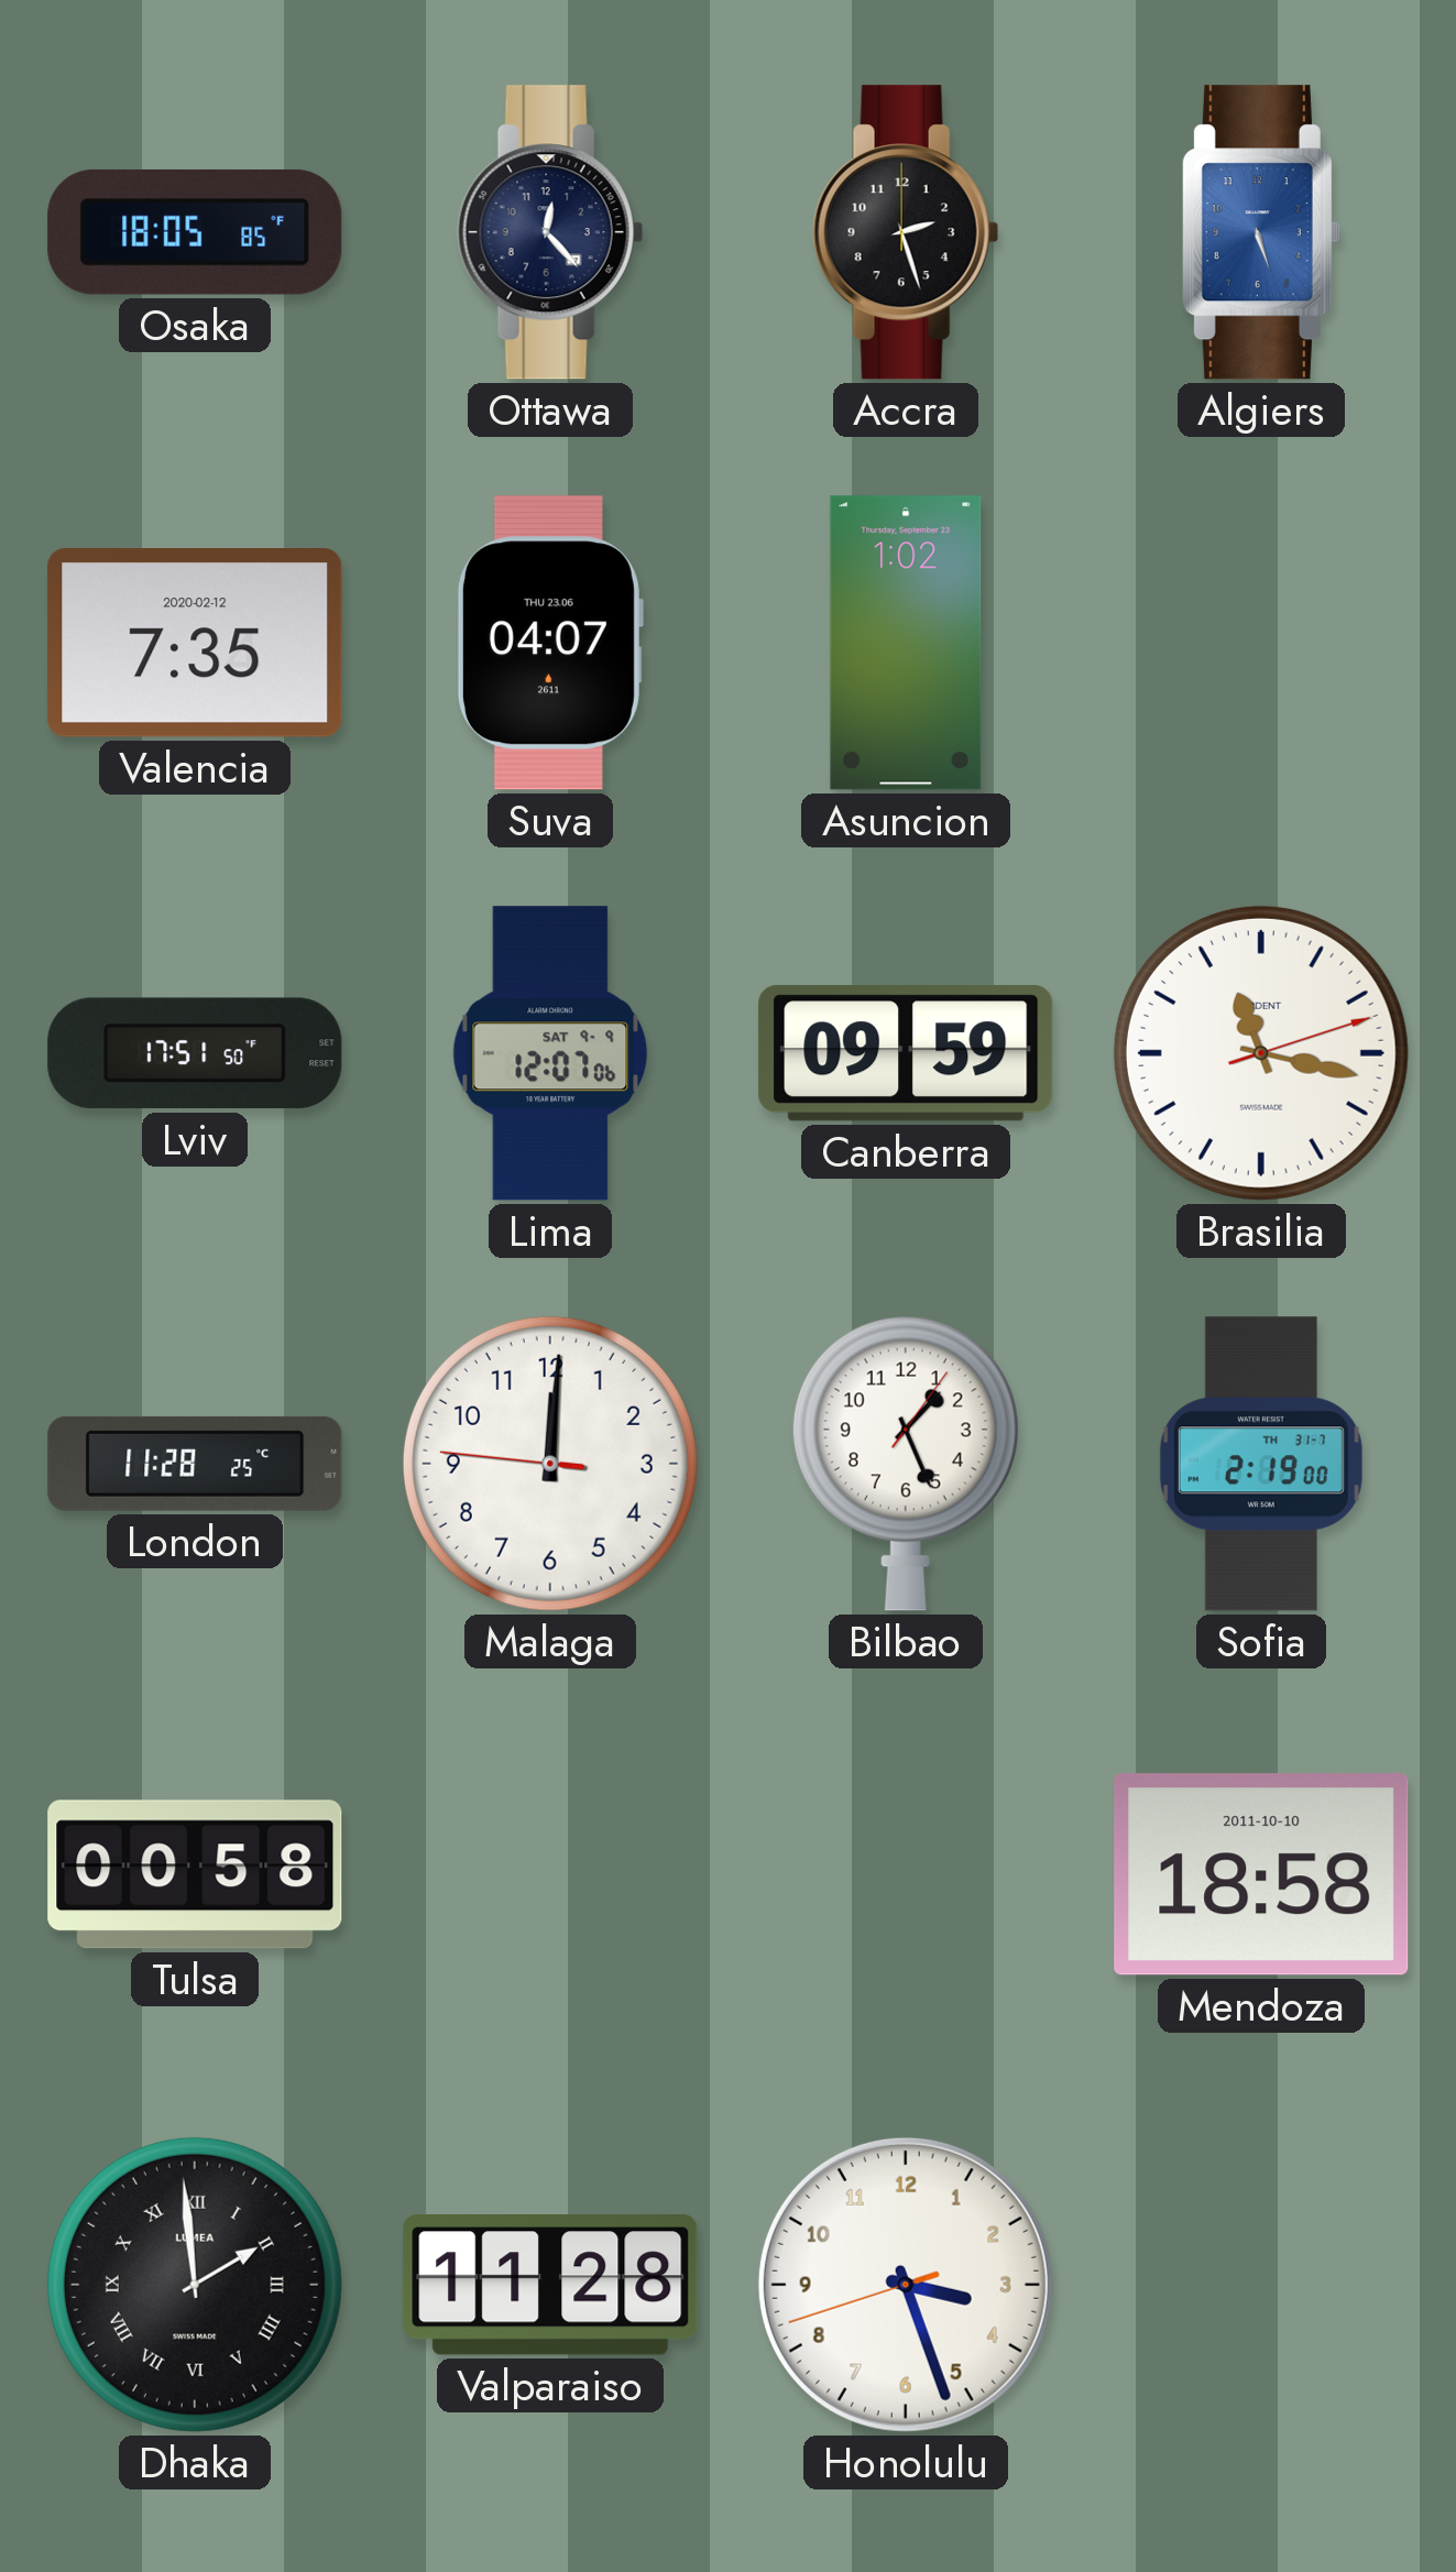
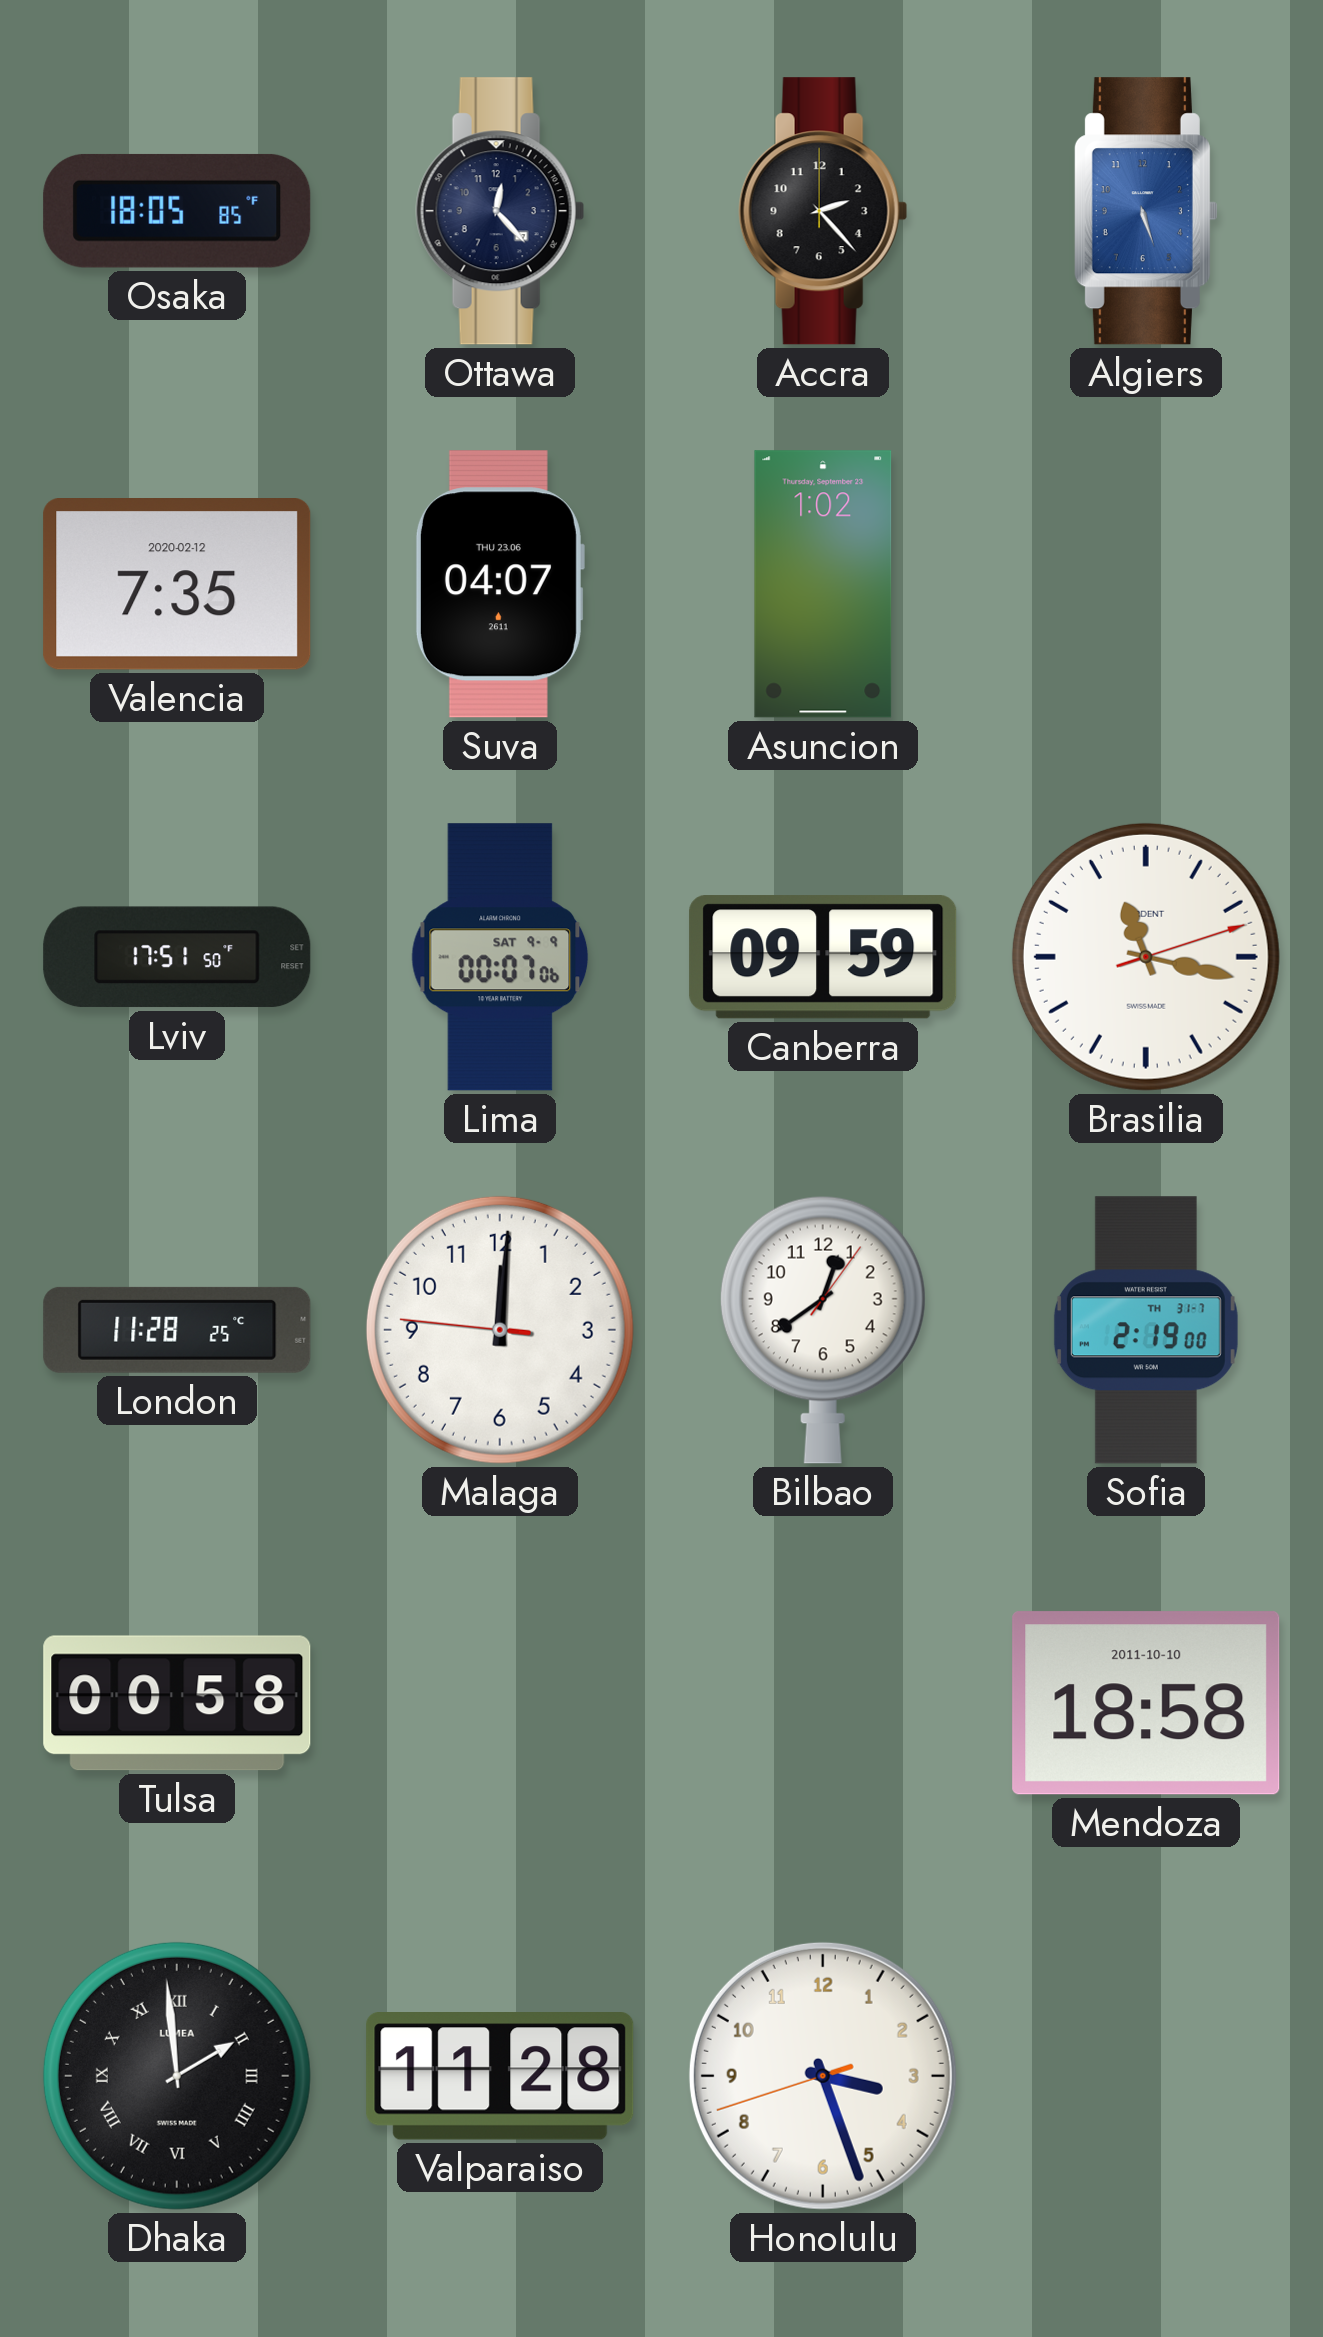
Accra: 2:27 -> 2:23
Lima: 12:07 -> 00:07
Bilbao: 1:26 -> 12:39
